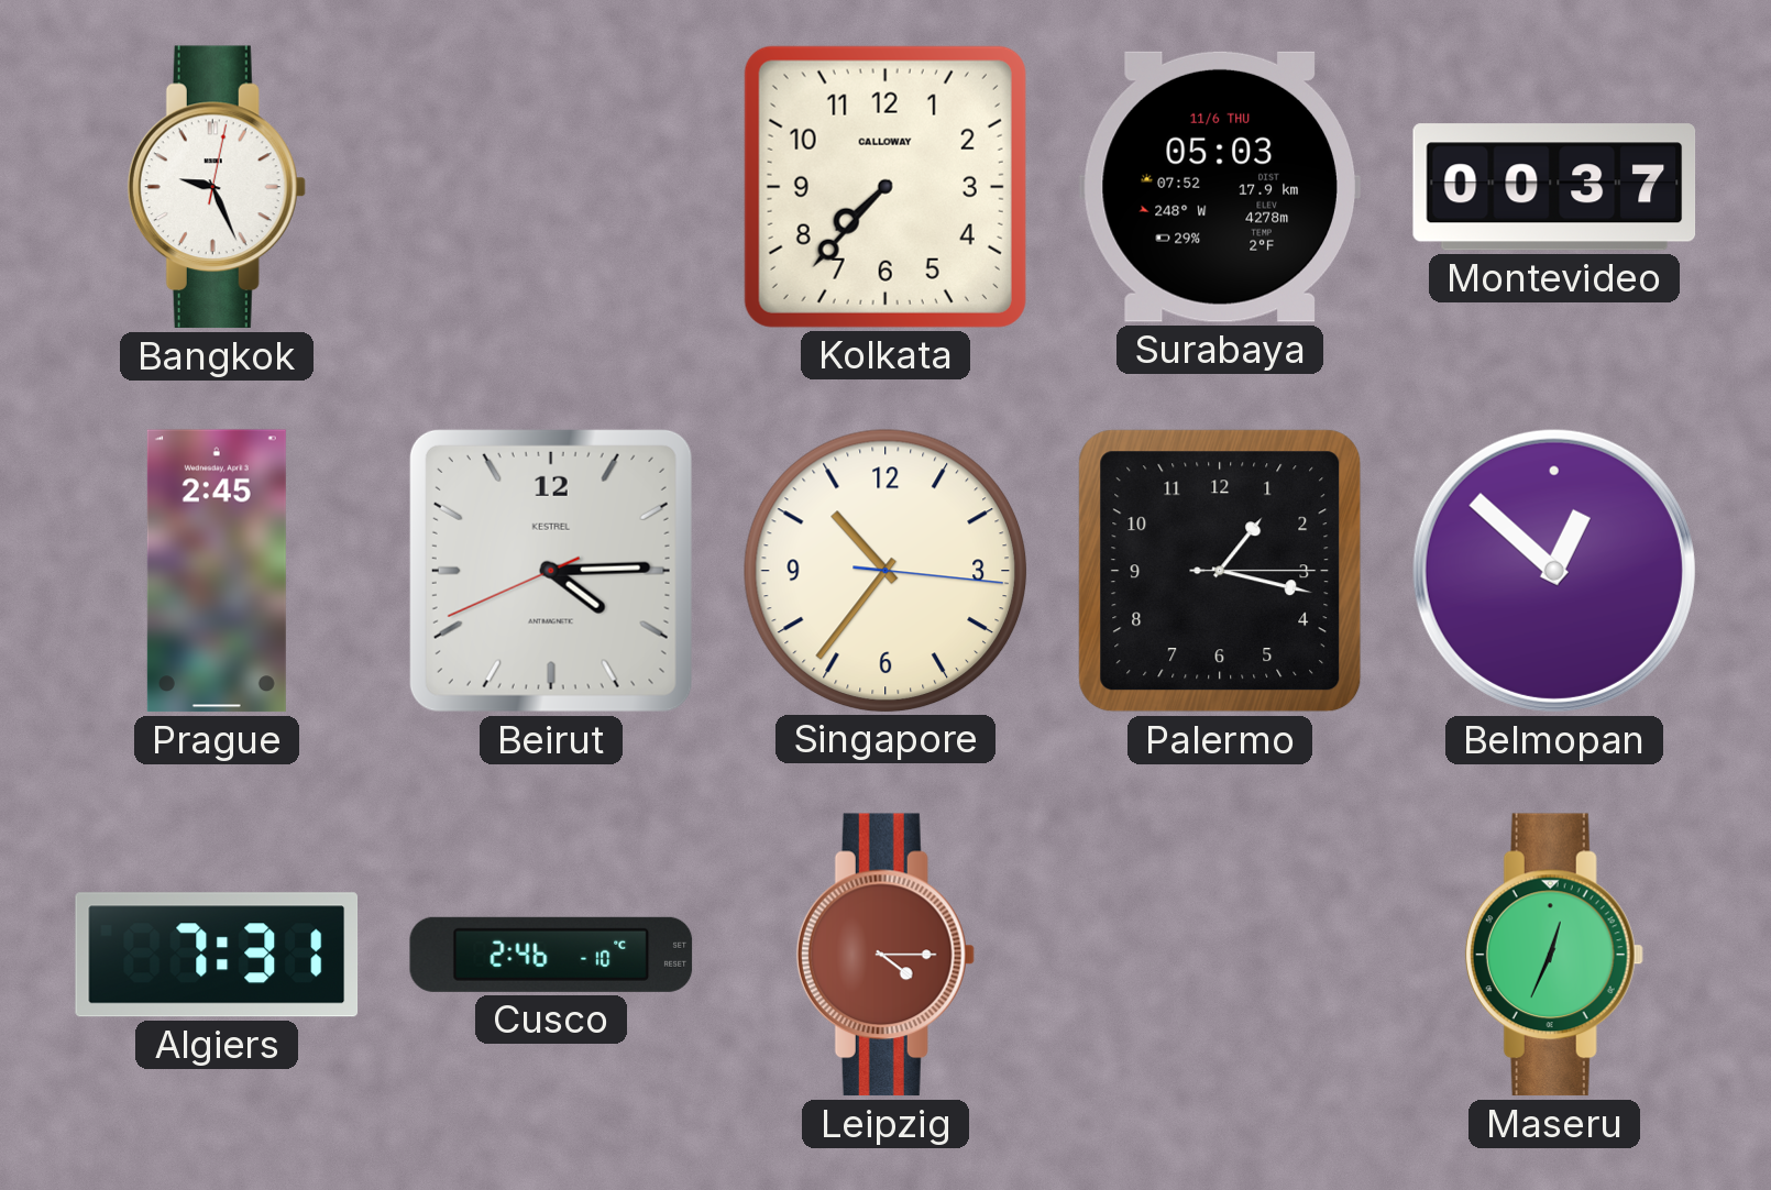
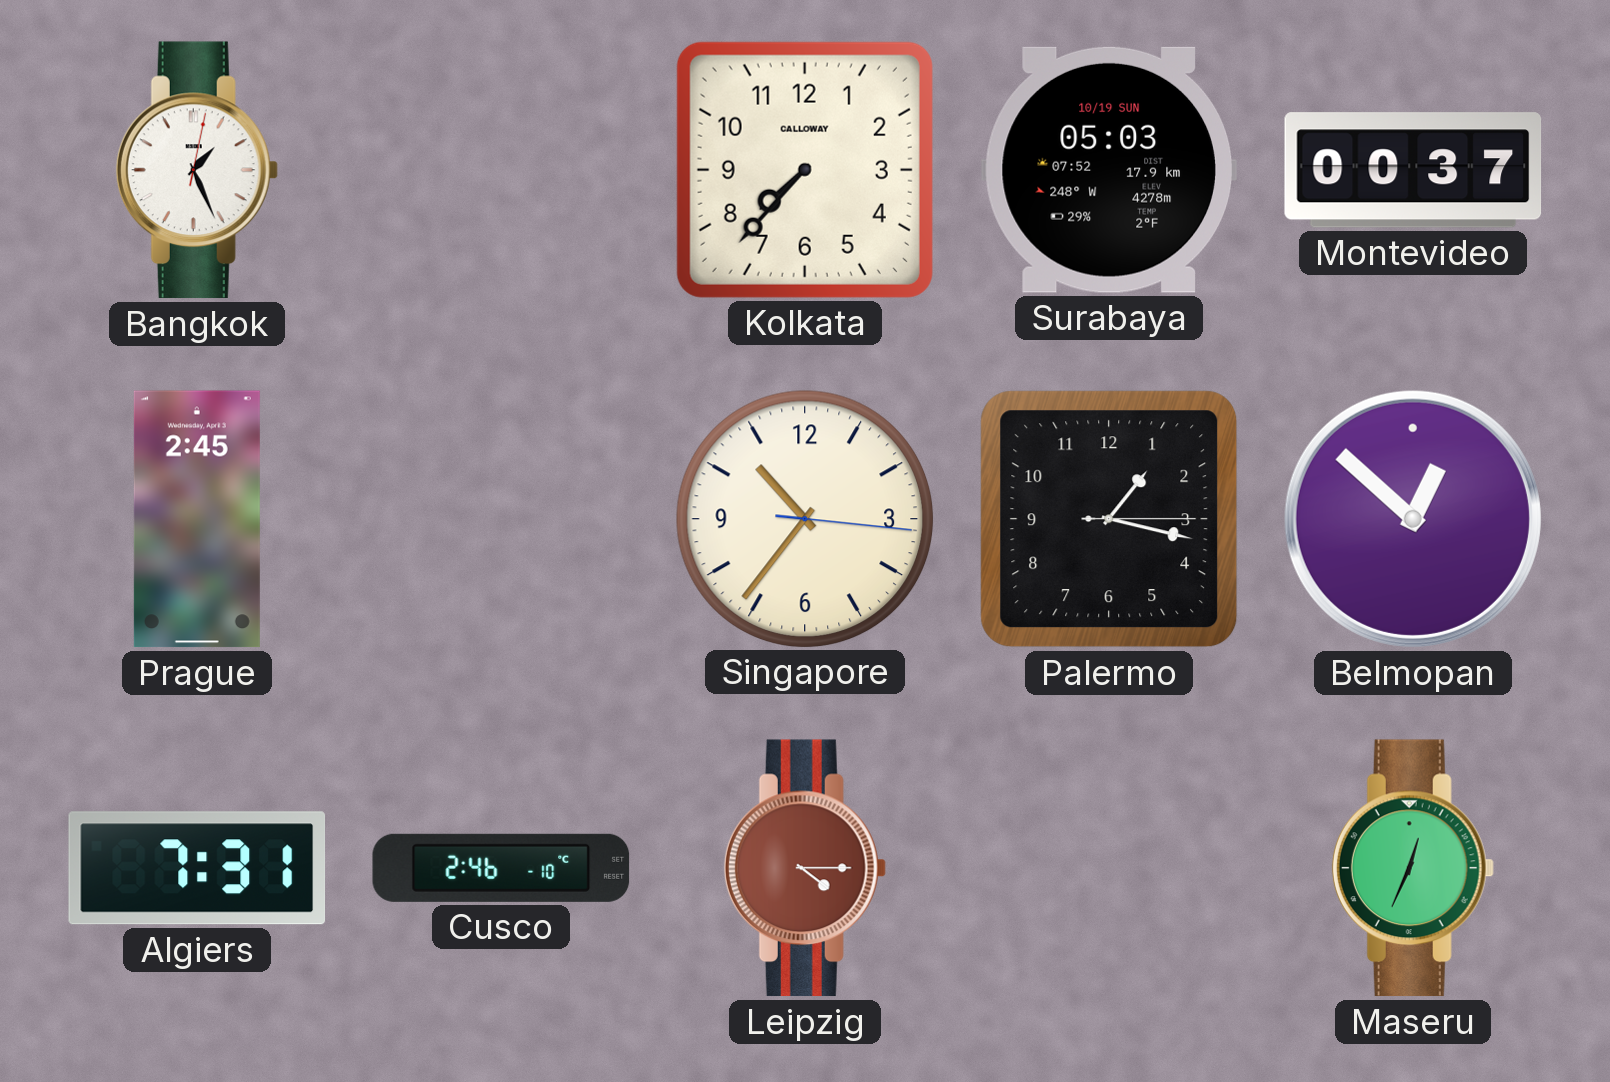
Bangkok: 9:26 -> 1:26
Surabaya date: 11/6 THU -> 10/19 SUN
Beirut: 4:14 -> none
